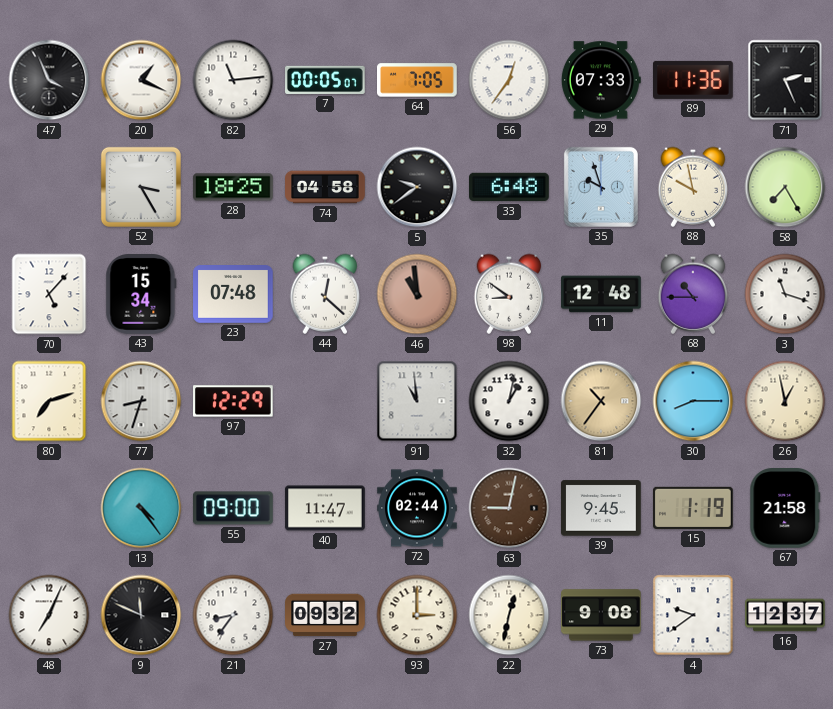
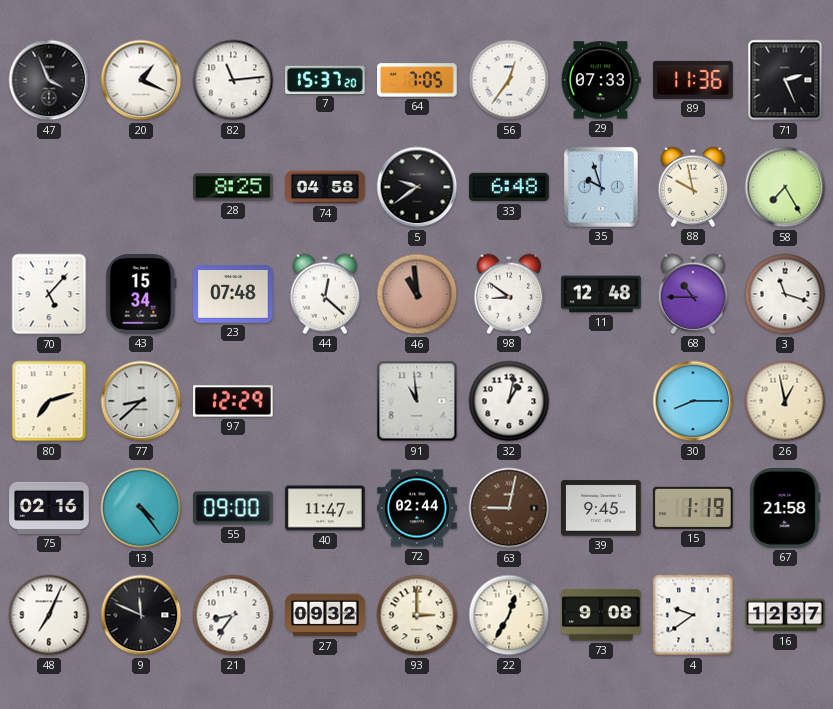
7: 00:05 -> 15:37
52: 3:25 -> none
28: 18:25 -> 8:25
77: 8:33 -> 8:38
81: 10:36 -> none
75: none -> 02:16
22: 12:32 -> 12:35
